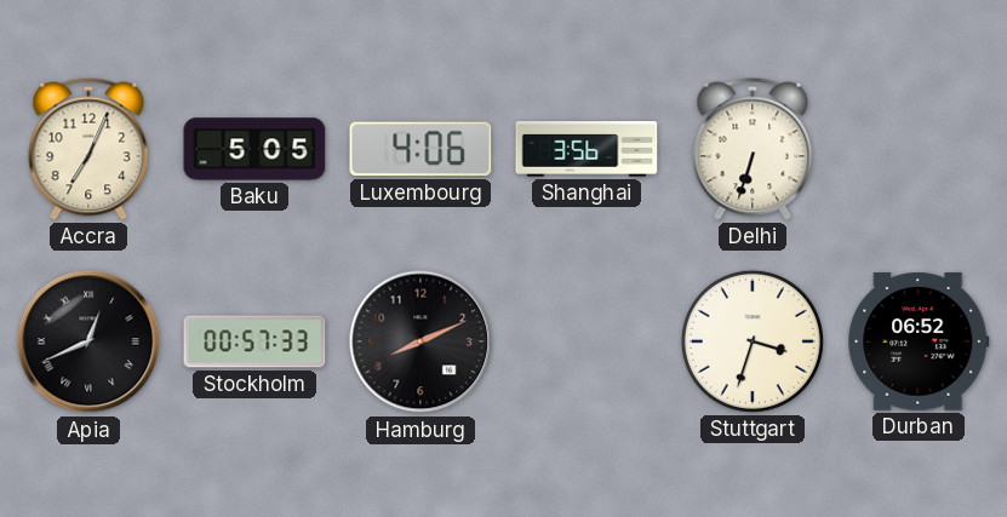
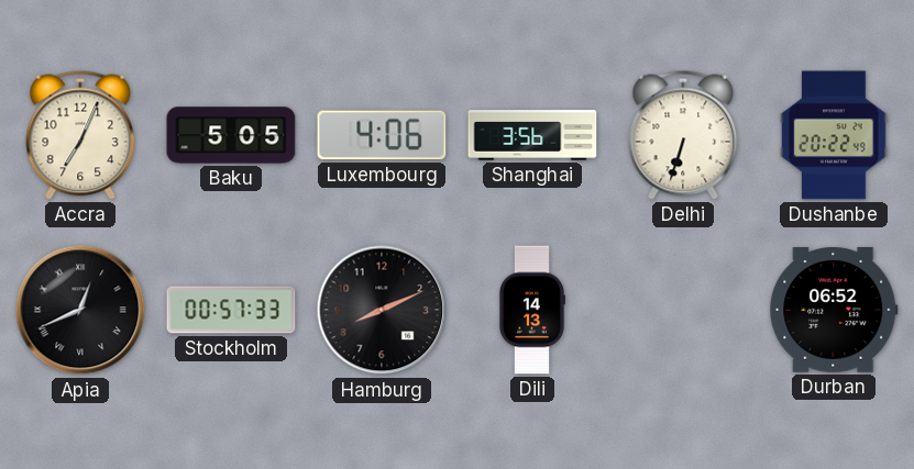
Dushanbe: none -> 20:22
Dili: none -> 14:13
Stuttgart: 3:33 -> none
